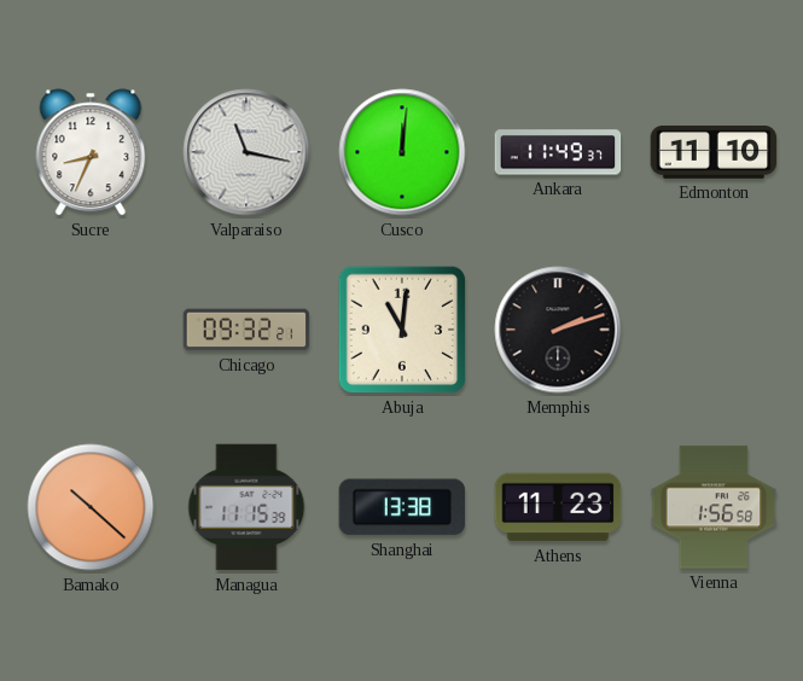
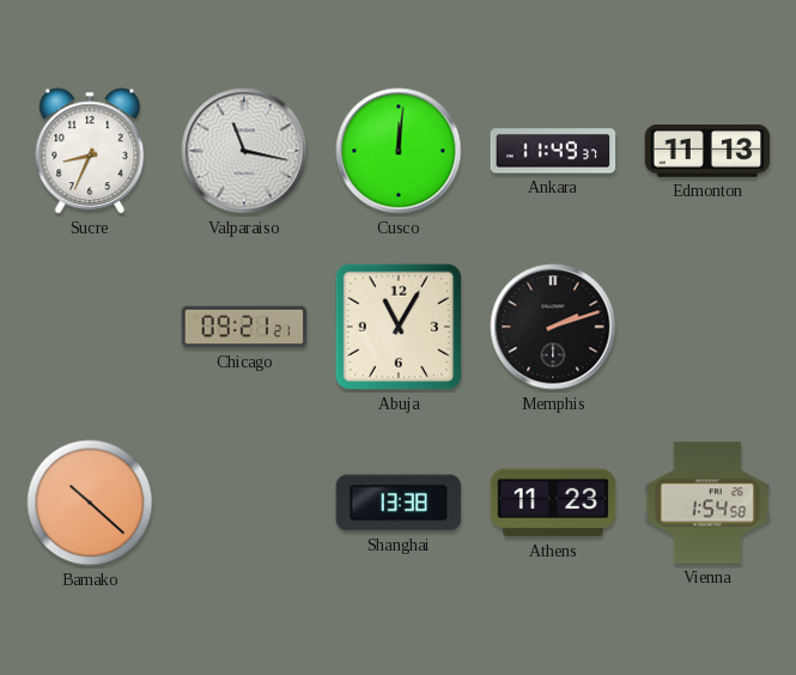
Edmonton: 11:10 -> 11:13
Chicago: 09:32 -> 09:21
Abuja: 11:01 -> 11:05
Managua: 11:15 -> none
Vienna: 1:56 -> 1:54
